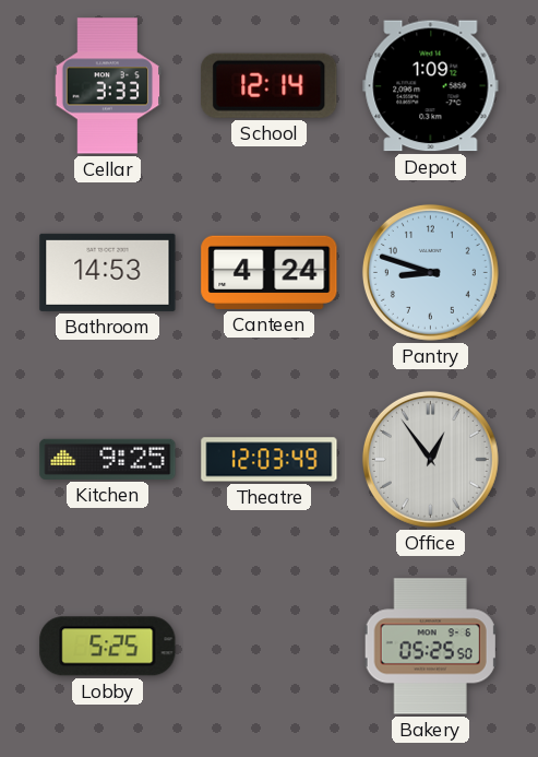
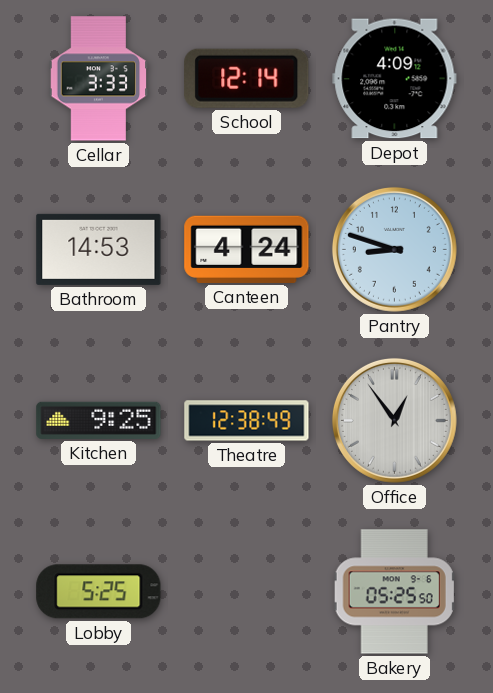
Depot: 1:09 -> 4:09
Theatre: 12:03 -> 12:38
